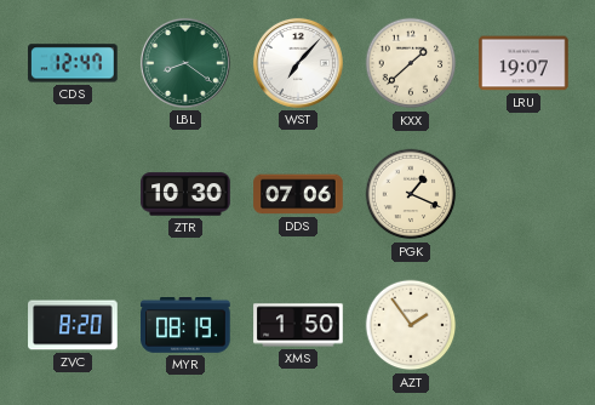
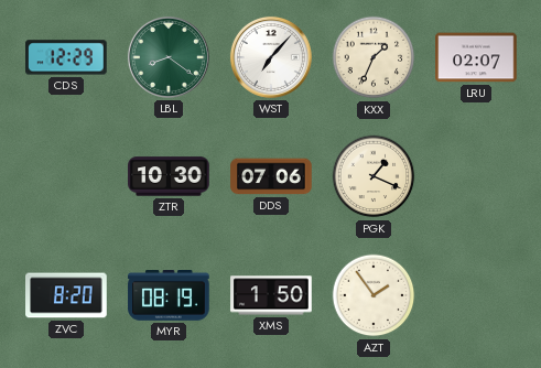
CDS: 12:47 -> 12:29
KXX: 1:38 -> 1:34
LRU: 19:07 -> 02:07
